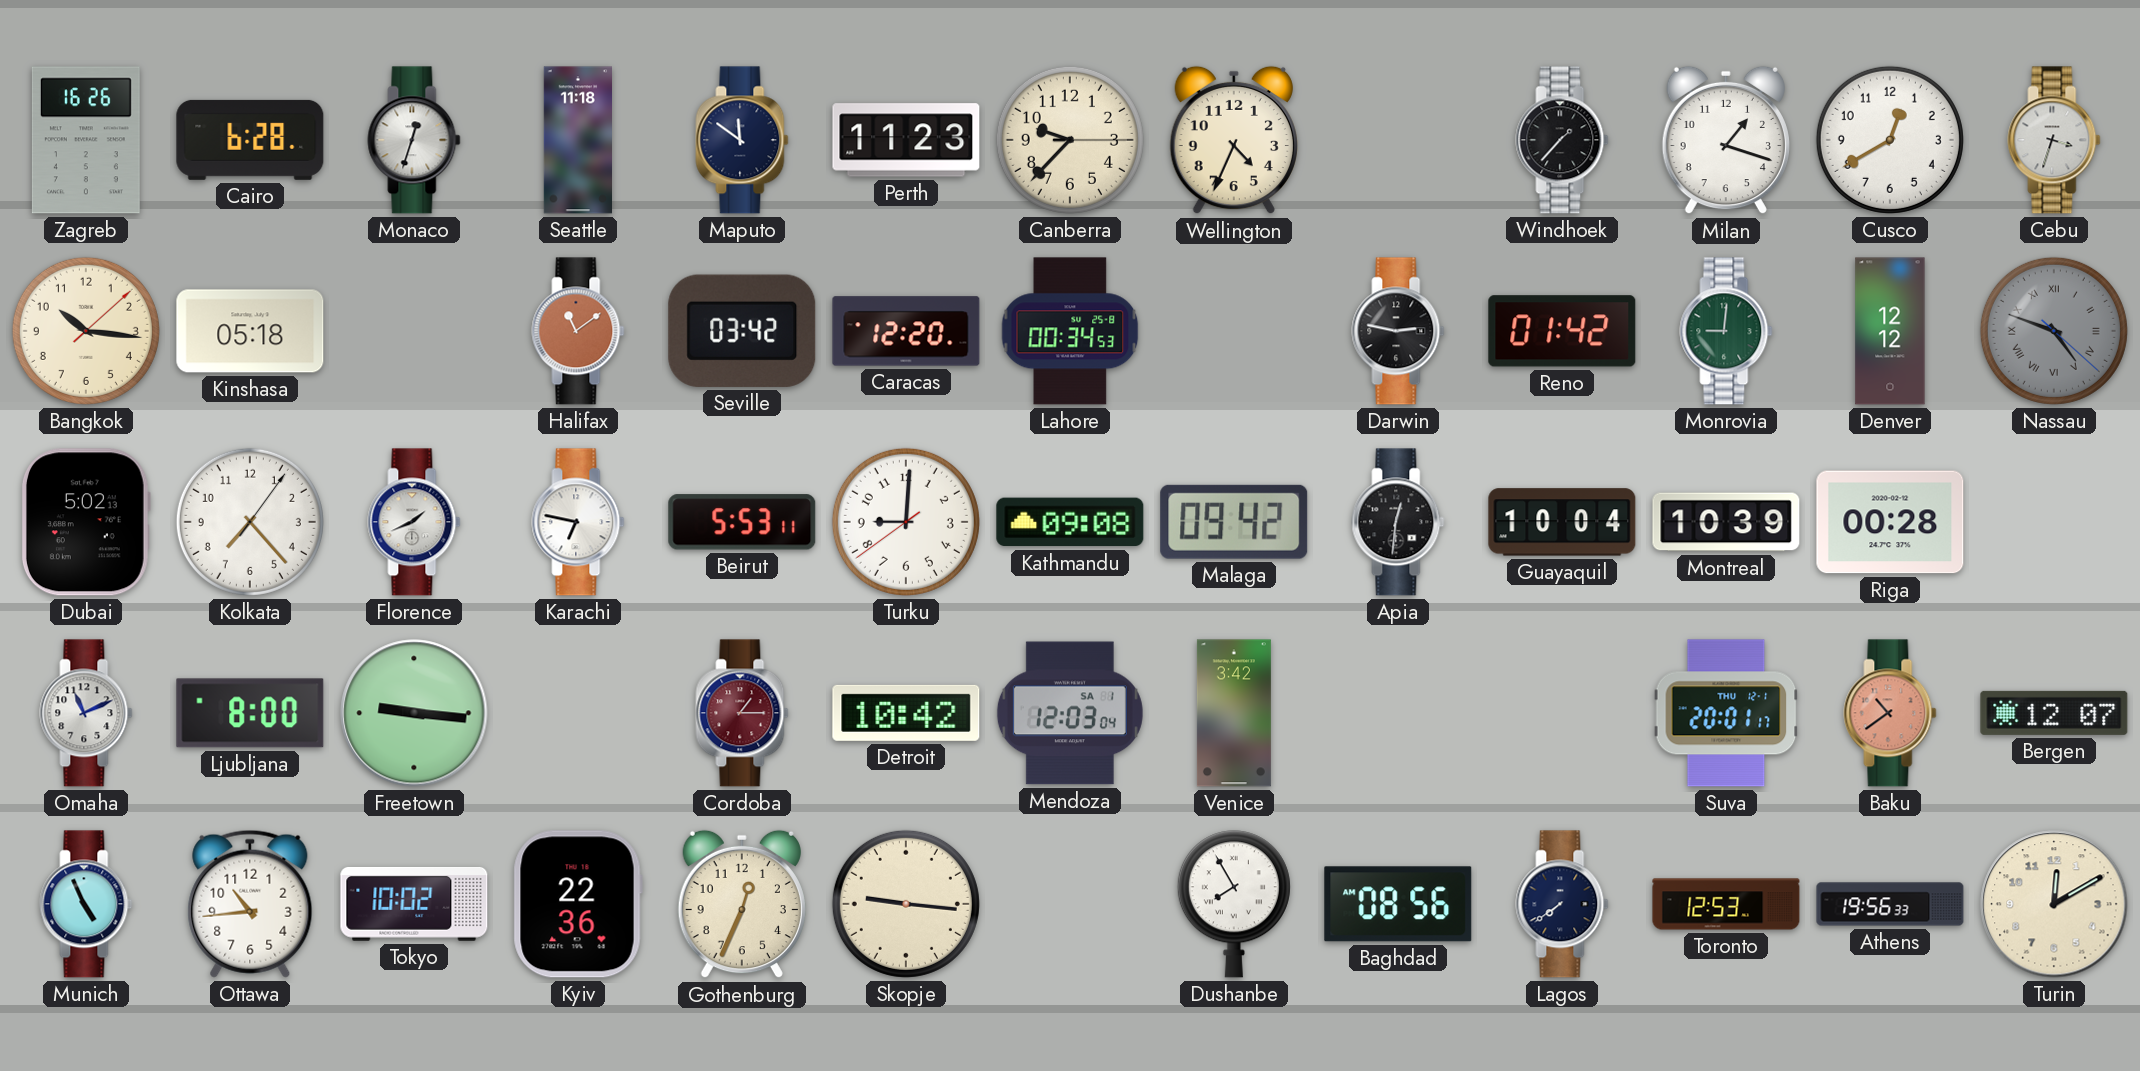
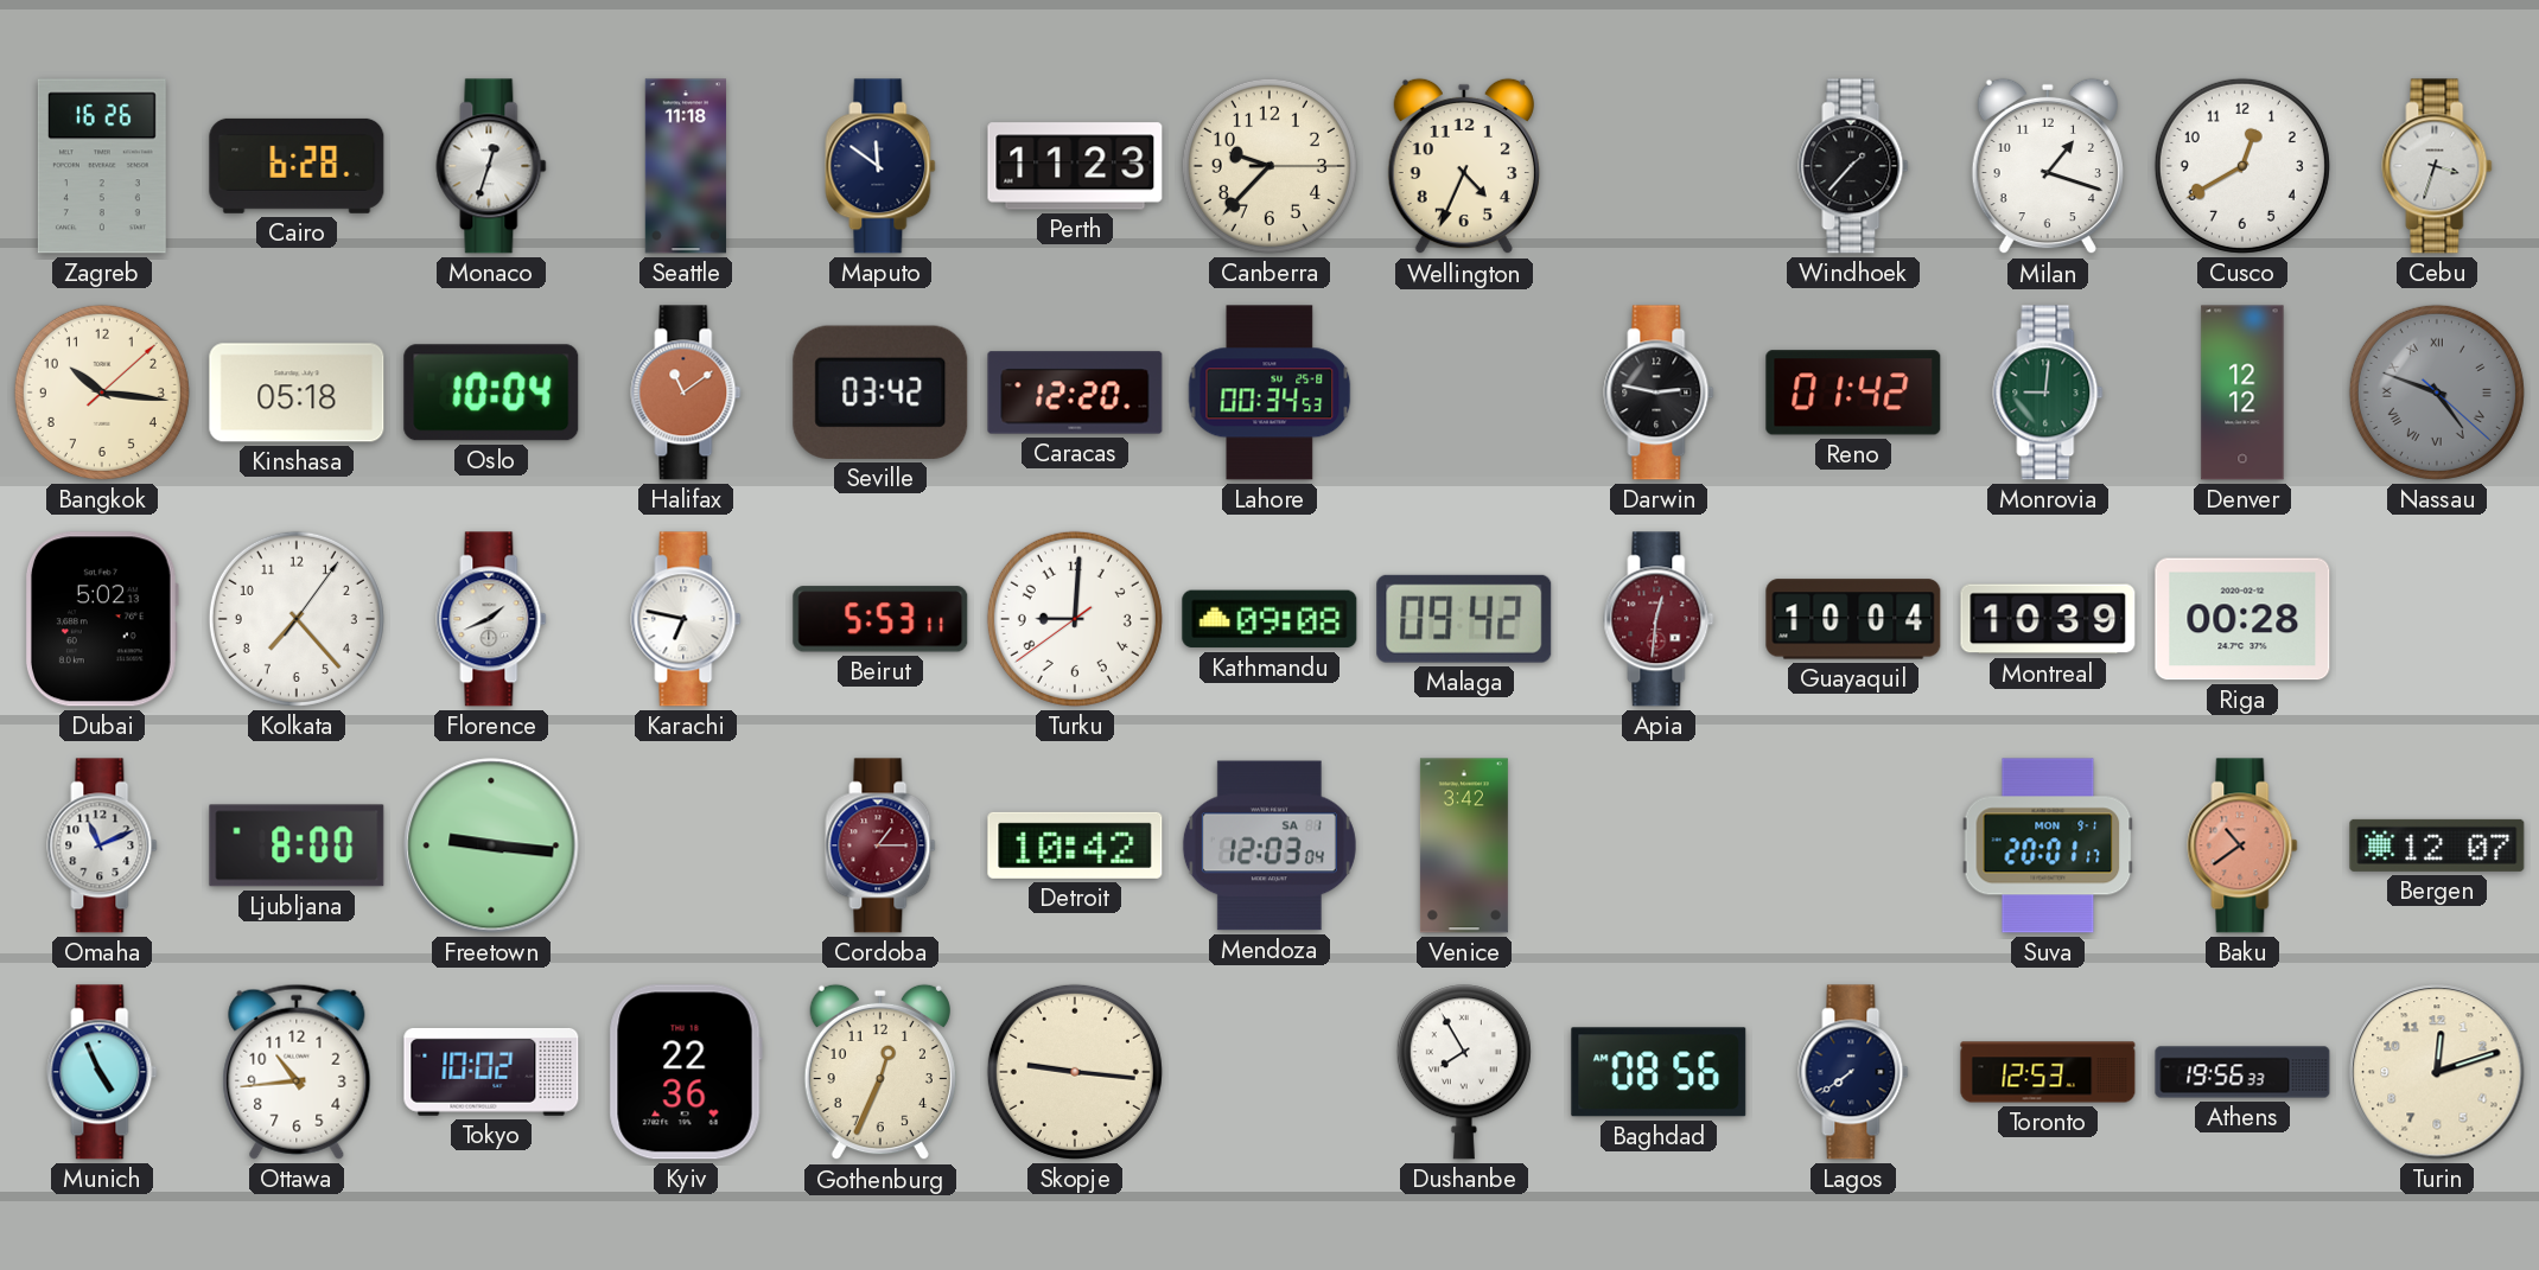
Oslo: none -> 10:04
Apia dial: black -> burgundy
Suva date: THU 12-1 -> MON 9-1
Turin: 12:10 -> 12:12
